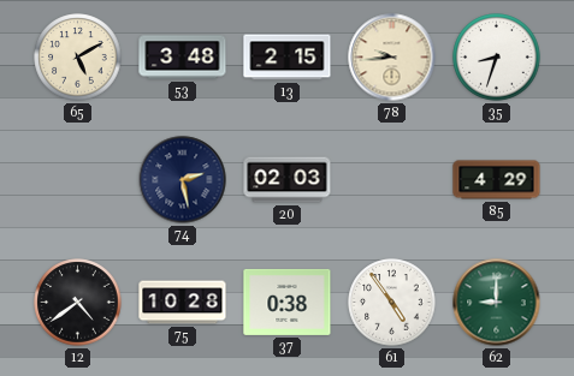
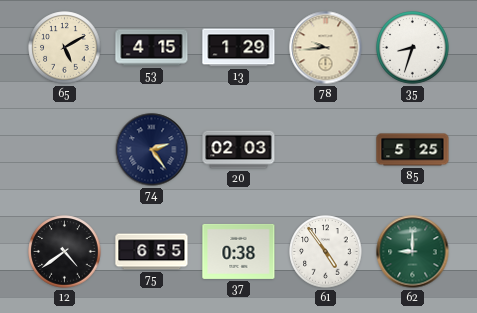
53: 3:48 -> 4:15
13: 2:15 -> 1:29
74: 2:28 -> 2:24
85: 4:29 -> 5:25
75: 10:28 -> 6:55
